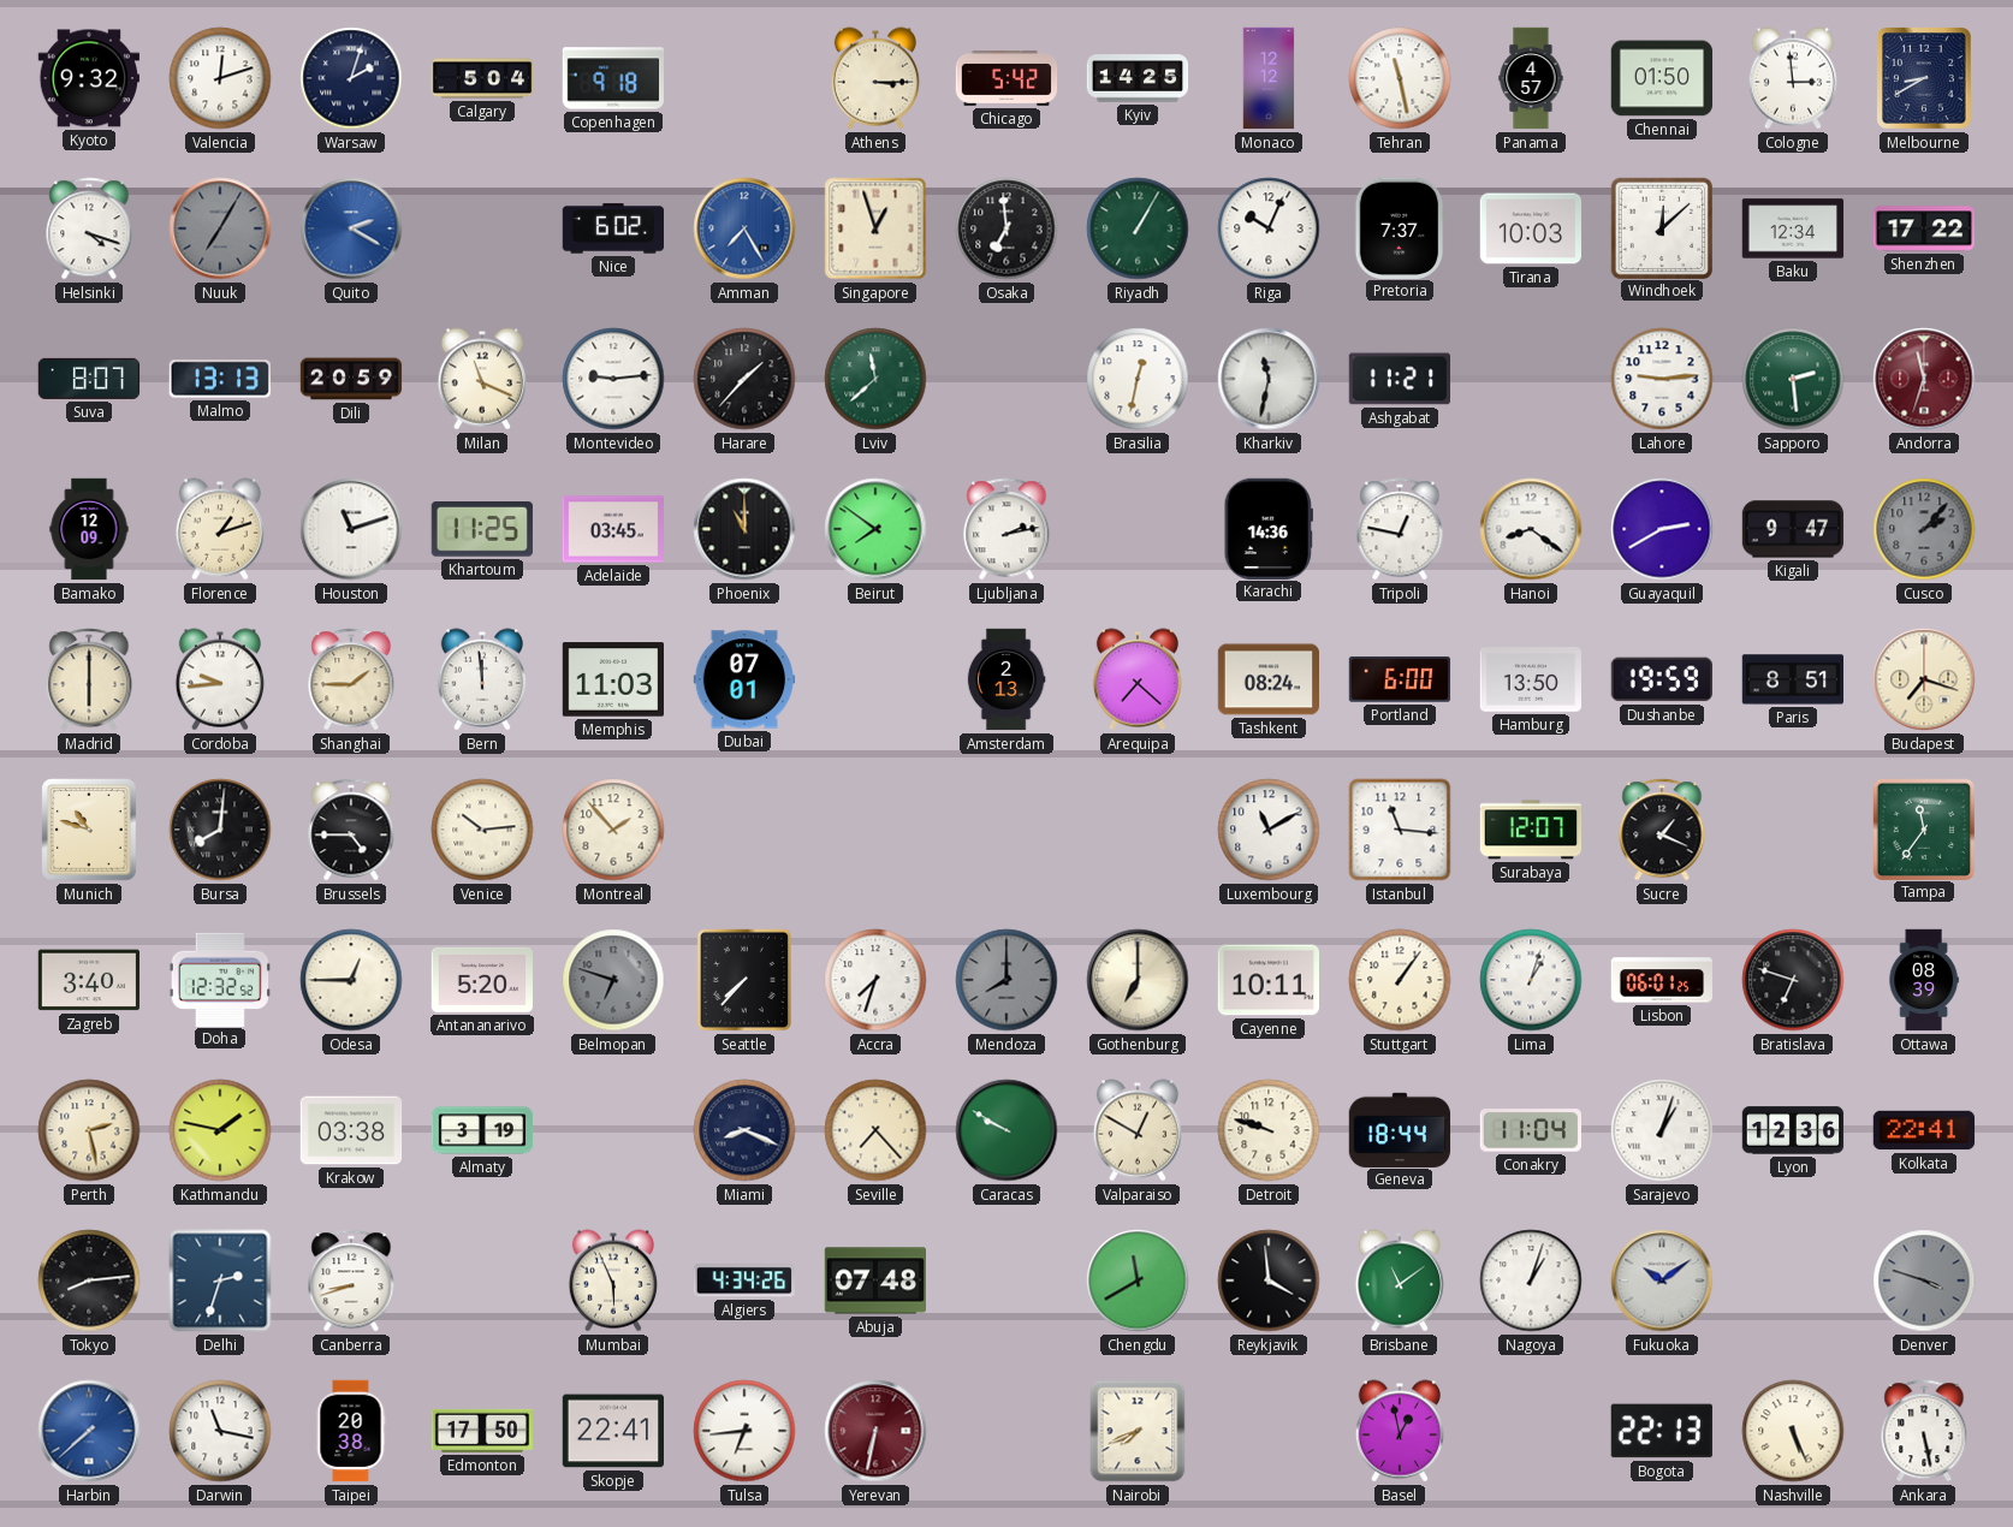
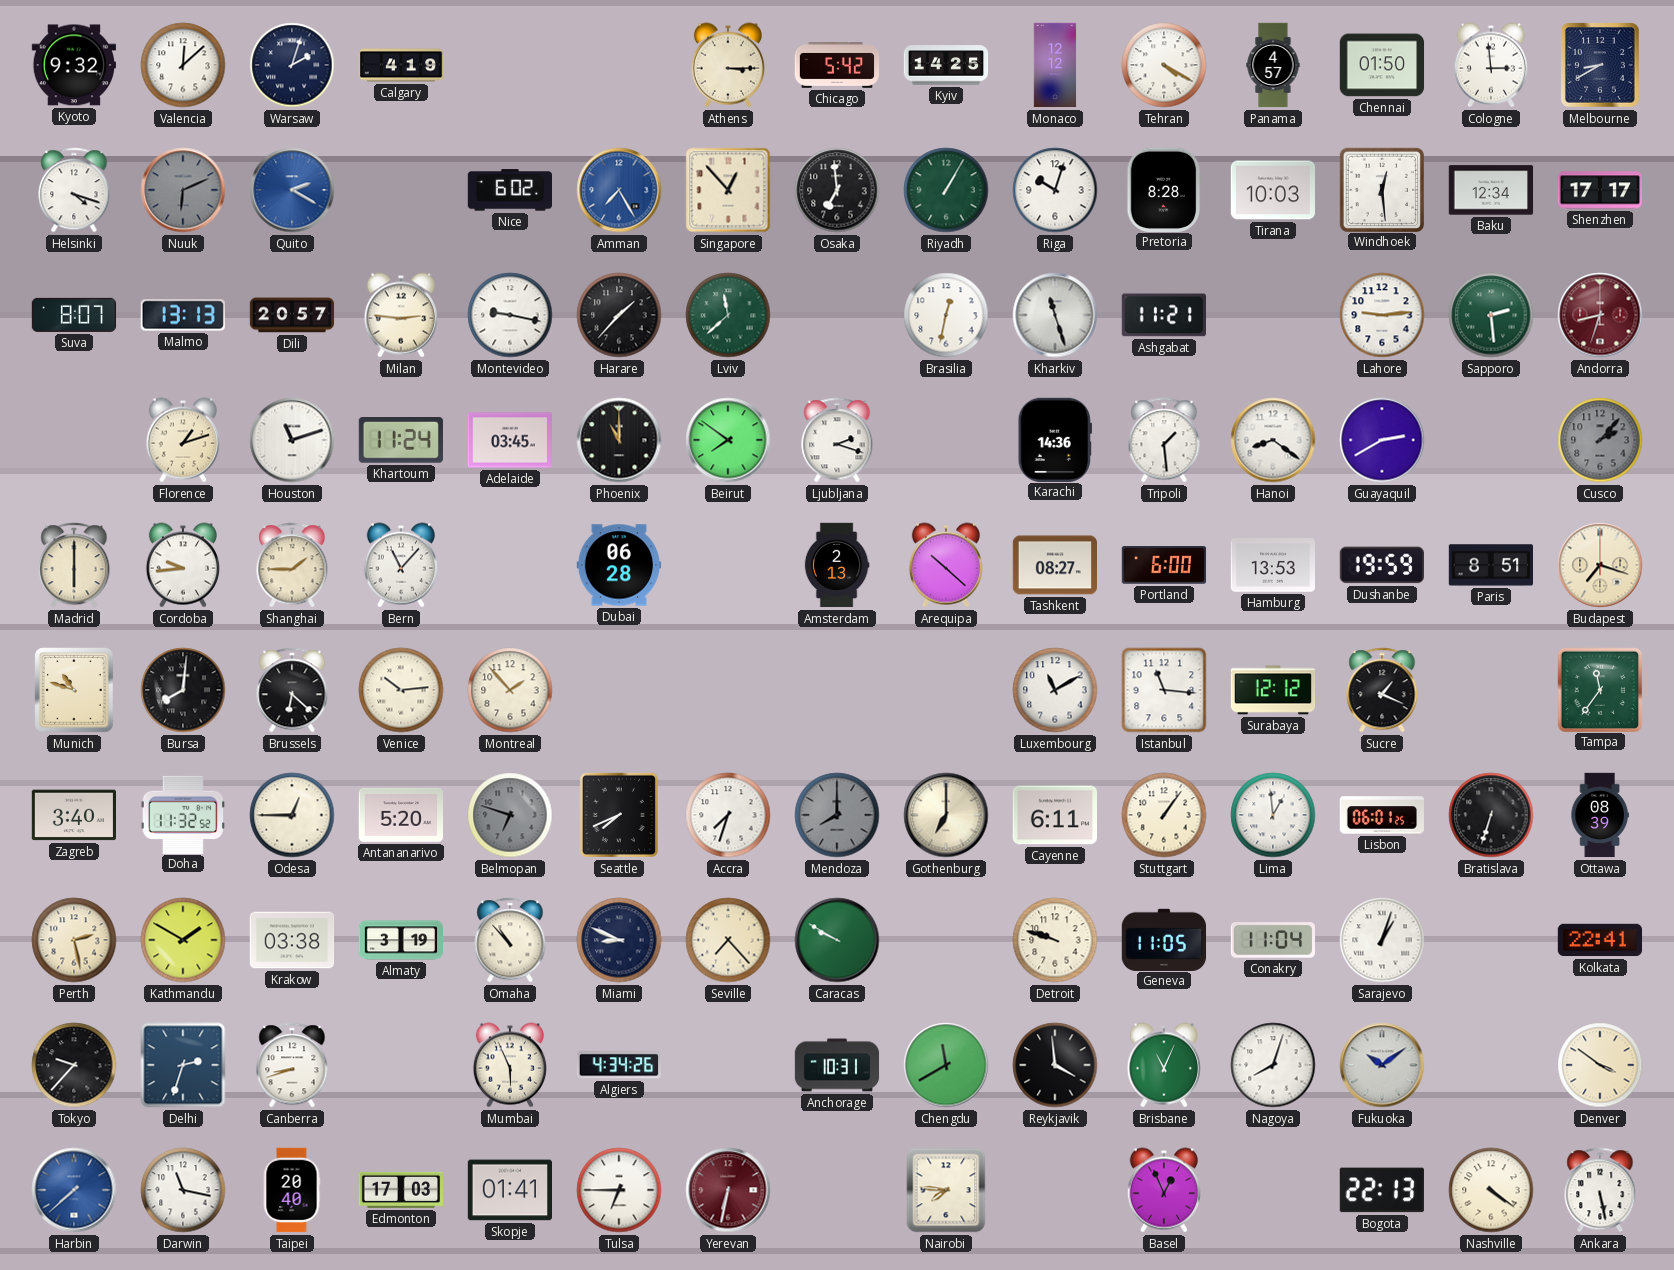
Valencia: 12:12 -> 12:08
Calgary: 5:04 -> 4:19
Copenhagen: 9:18 -> none
Tehran: 11:28 -> 4:20
Nuuk: 7:05 -> 6:11
Singapore: 12:57 -> 12:53
Riga: 10:04 -> 10:03
Pretoria: 7:37 -> 8:28
Windhoek: 12:08 -> 12:29
Shenzhen: 17:22 -> 17:17
Dili: 20:59 -> 20:57
Milan: 11:19 -> 2:46
Montevideo: 9:14 -> 9:17
Kharkiv: 11:32 -> 11:27
Andorra: 11:33 -> 8:33
Bamako: 12:09 -> none
Khartoum: 11:25 -> 11:24
Ljubljana: 2:13 -> 2:18
Tripoli: 12:47 -> 1:29
Kigali: 9:47 -> none
Bern: 11:59 -> 11:07
Memphis: 11:03 -> none
Dubai: 07:01 -> 06:28
Arequipa: 7:22 -> 10:22
Tashkent: 08:24 -> 08:27
Hamburg: 13:50 -> 13:53
Brussels: 4:45 -> 6:22
Surabaya: 12:07 -> 12:12
Doha: 12:32 -> 11:32
Seattle: 7:37 -> 7:41
Cayenne: 10:11 -> 6:11
Lima: 1:03 -> 12:59
Bratislava: 6:48 -> 6:33
Kathmandu: 1:47 -> 1:50
Omaha: none -> 10:53
Miami: 8:19 -> 8:49
Valparaiso: 12:50 -> none
Geneva: 18:44 -> 11:05
Lyon: 12:36 -> none
Tokyo: 8:14 -> 9:37
Abuja: 07:48 -> none
Anchorage: none -> 10:31
Brisbane: 11:09 -> 11:04
Nagoya: 1:03 -> 8:03
Denver: 3:48 -> 3:51
Denver dial: grey -> cream
Taipei: 20:38 -> 20:40
Edmonton: 17:50 -> 17:03
Skopje: 22:41 -> 01:41
Tulsa: 6:44 -> 6:45
Nairobi: 7:41 -> 7:46
Basel: 12:58 -> 12:56
Nashville: 5:26 -> 4:21
